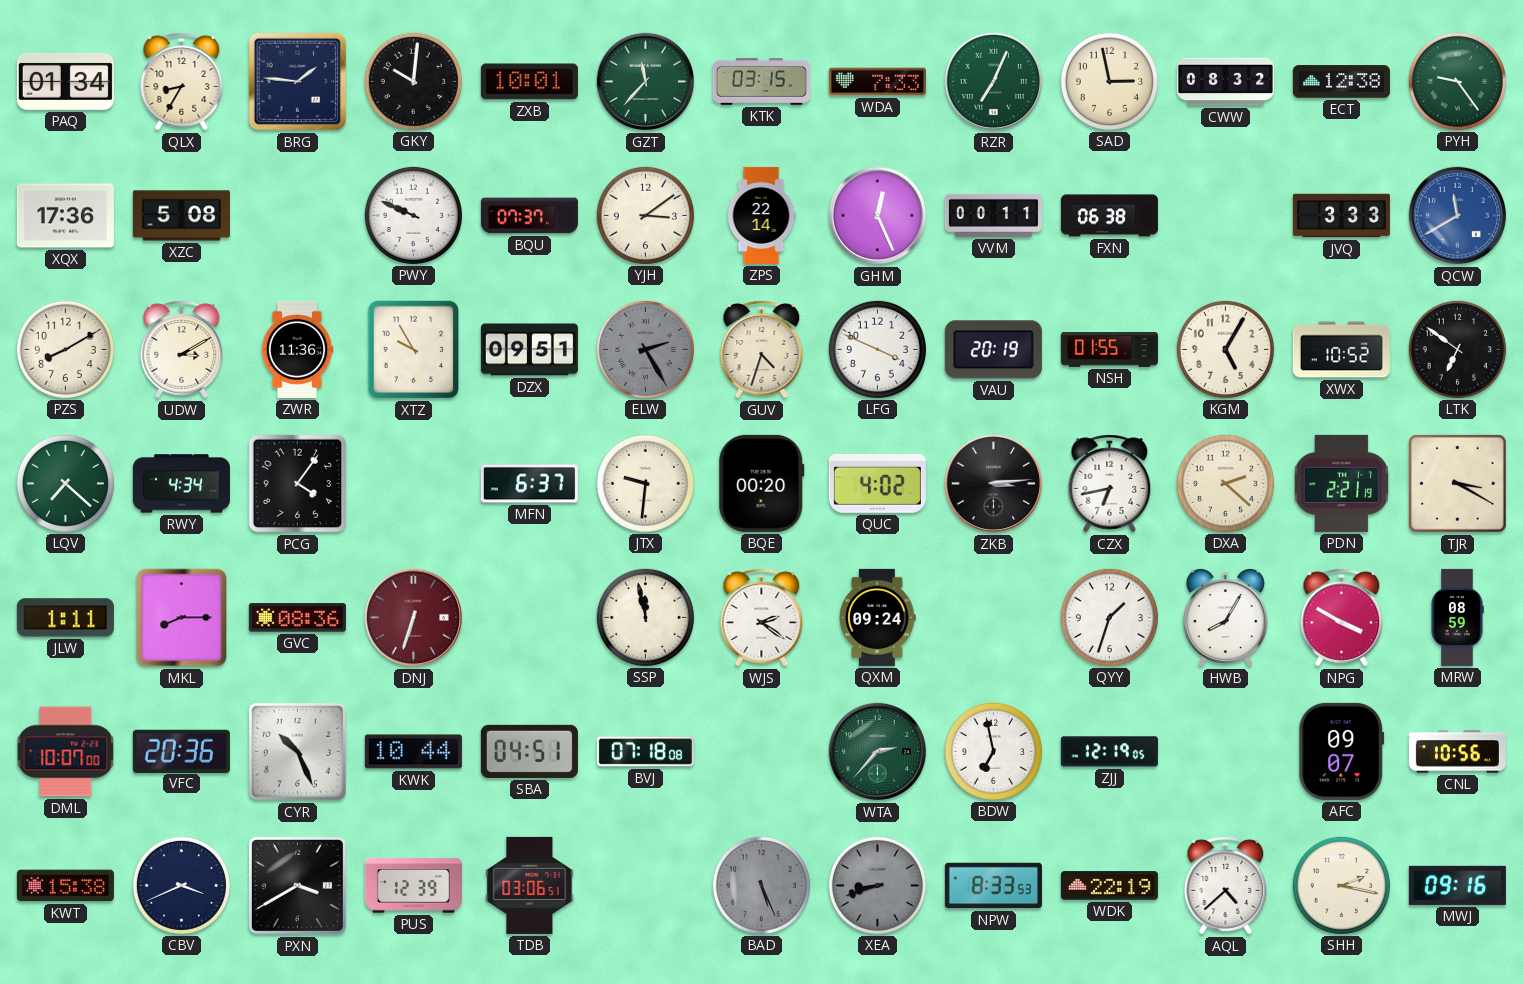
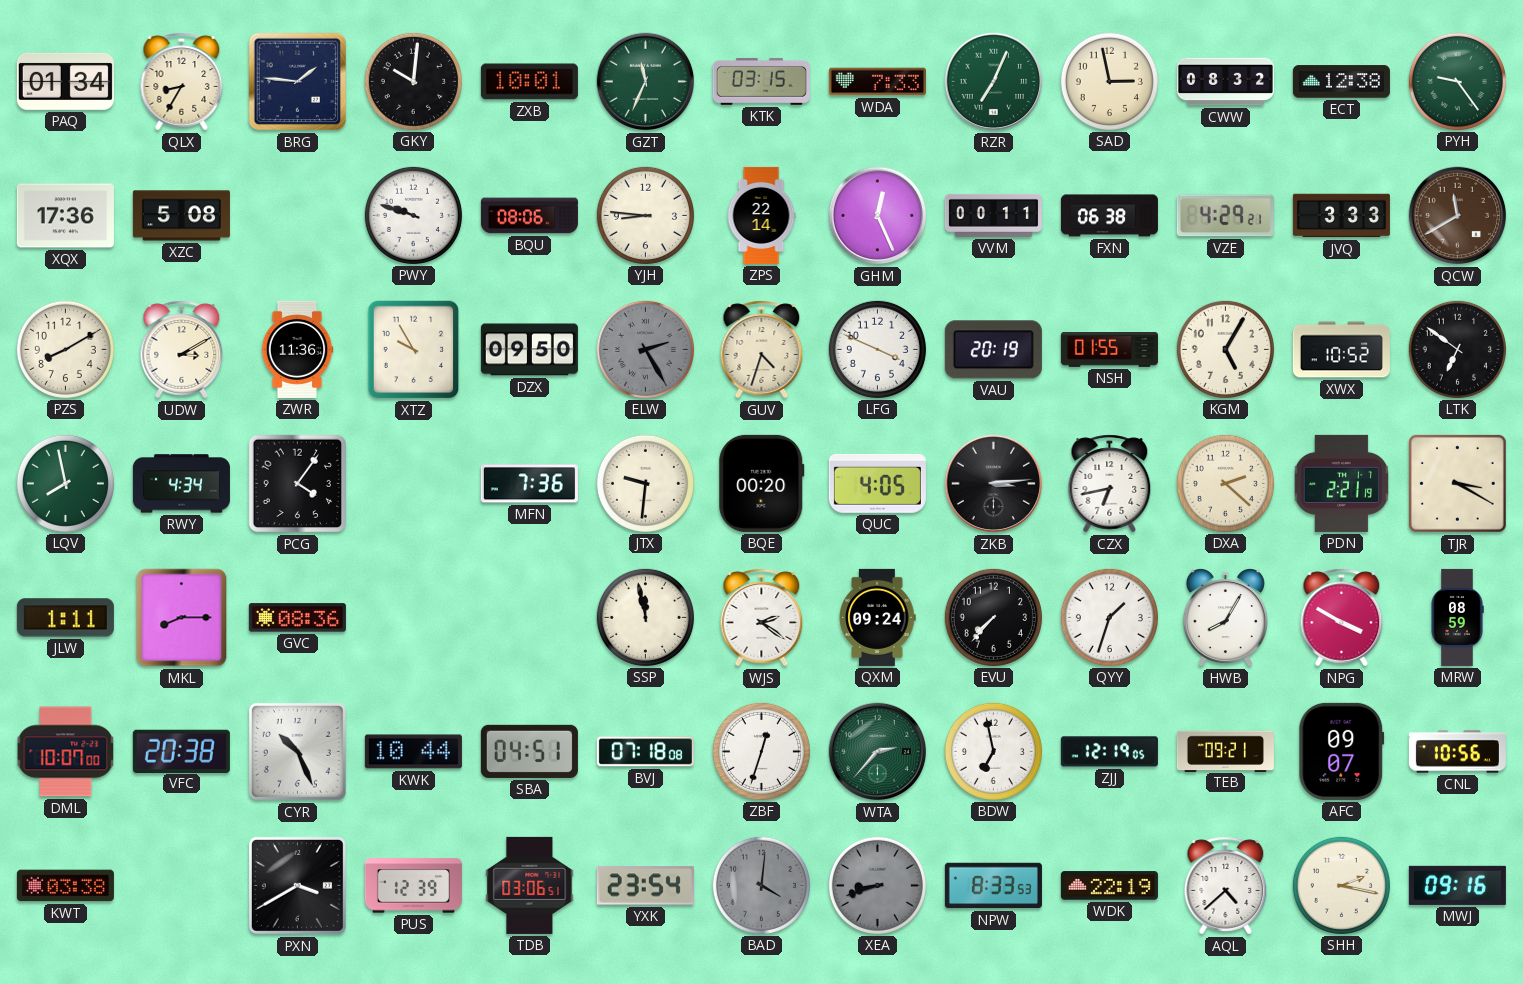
GZT: 11:37 -> 11:34
PWY: 9:49 -> 9:48
BQU: 07:37 -> 08:06
YJH: 3:09 -> 8:46
VZE: none -> 4:29
QCW dial: blue -> brown
DZX: 09:51 -> 09:50
LQV: 7:22 -> 7:58
MFN: 6:37 -> 7:36
QUC: 4:02 -> 4:05
DNJ: 6:33 -> none
EVU: none -> 7:37
VFC: 20:36 -> 20:38
ZBF: none -> 12:33
TEB: none -> 09:21
KWT: 15:38 -> 03:38
CBV: 3:41 -> none
YXK: none -> 23:54
BAD: 5:26 -> 4:01
